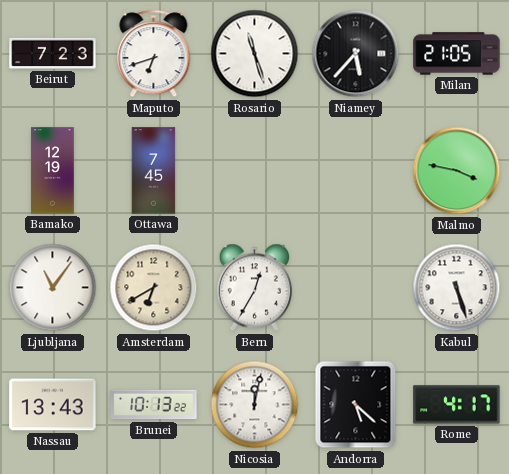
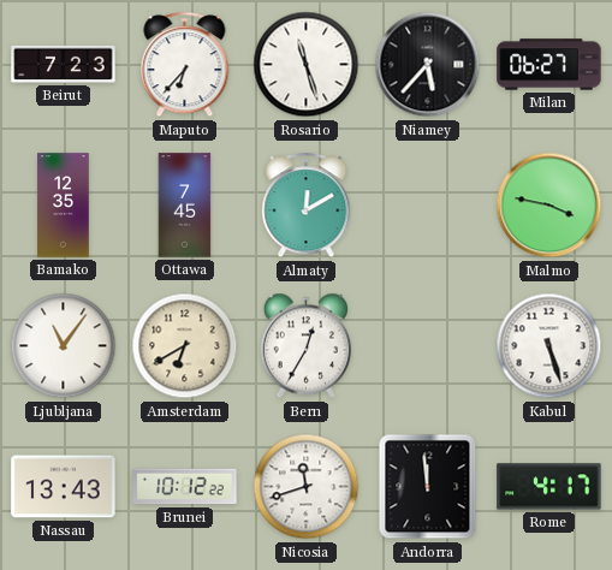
Maputo: 6:42 -> 6:37
Milan: 21:05 -> 06:27
Bamako: 12:19 -> 12:35
Almaty: none -> 12:10
Brunei: 10:13 -> 10:12
Nicosia: 12:02 -> 11:42
Andorra: 5:22 -> 11:59
